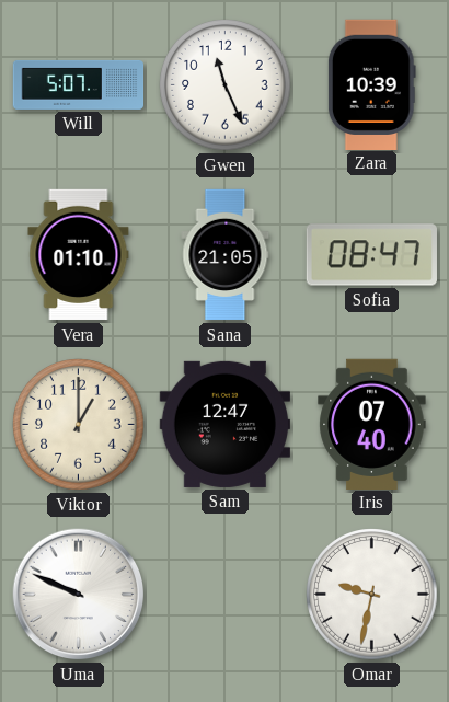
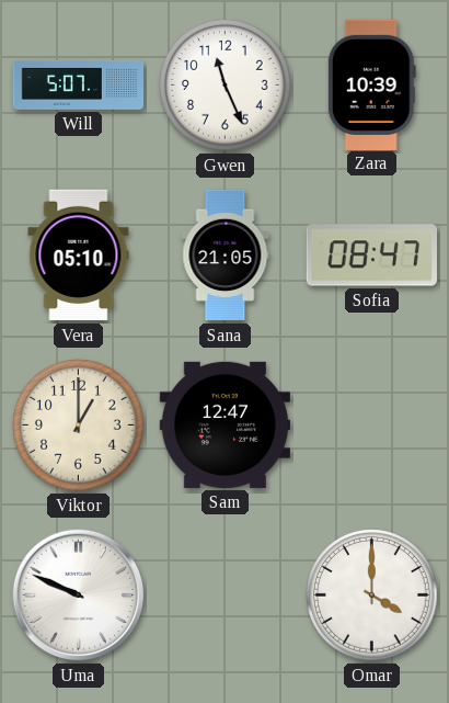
Vera: 01:10 -> 05:10
Iris: 07:40 -> none
Omar: 9:32 -> 4:00
